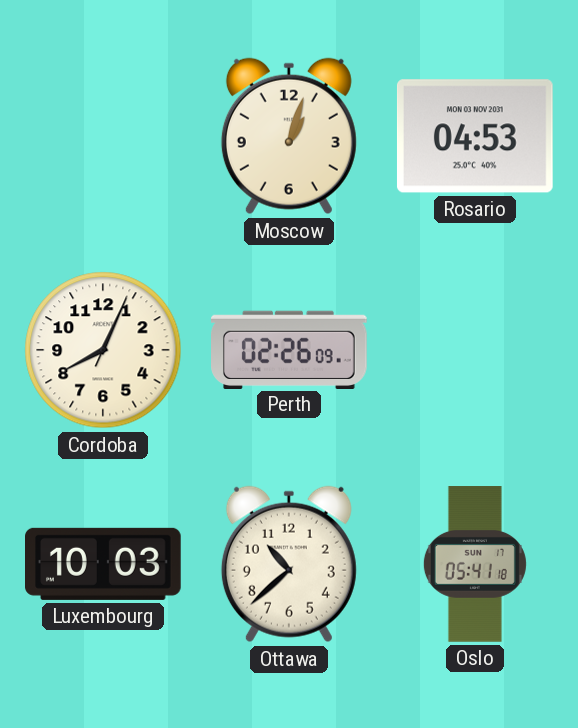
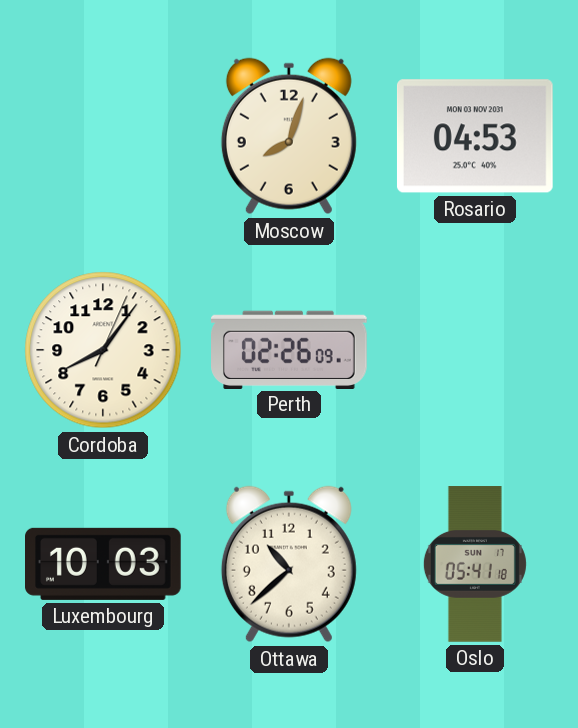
Moscow: 1:03 -> 8:03
Cordoba: 8:04 -> 8:06
